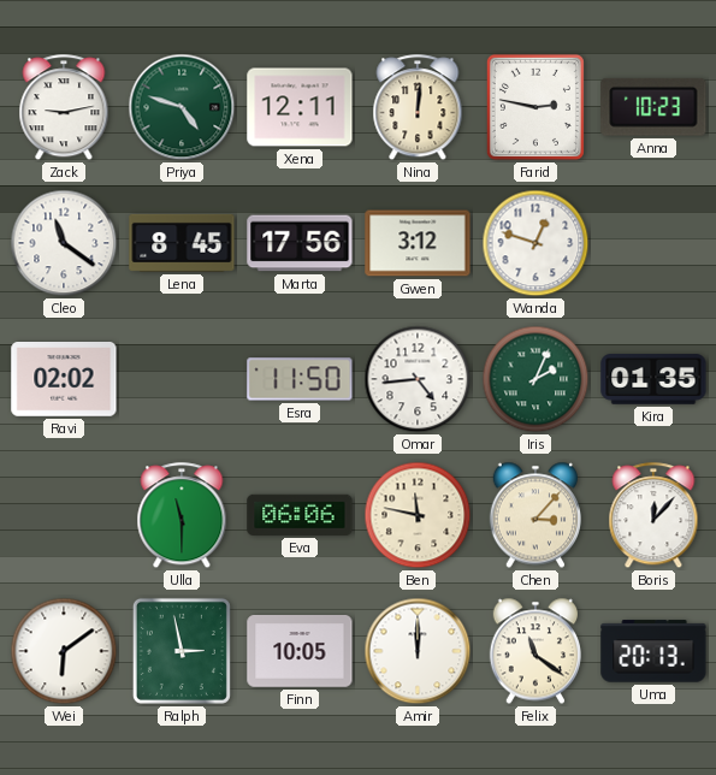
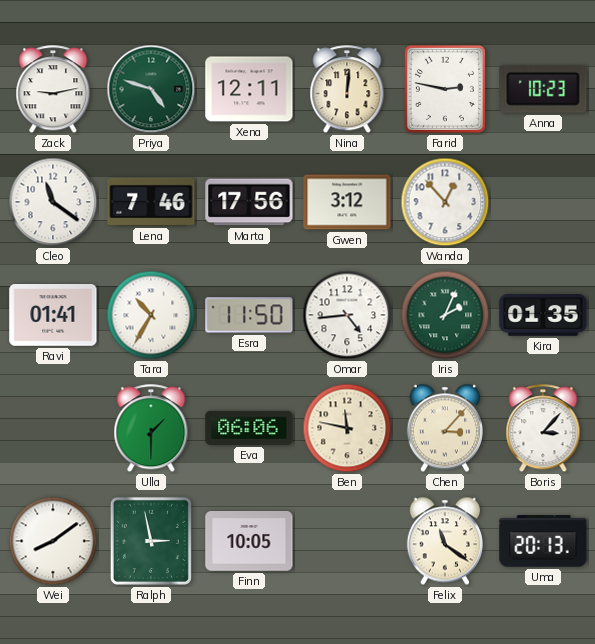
Lena: 8:45 -> 7:46
Wanda: 12:48 -> 12:53
Ravi: 02:02 -> 01:41
Tara: none -> 10:35
Ulla: 11:30 -> 1:30
Boris: 12:07 -> 3:07
Wei: 6:09 -> 8:09
Amir: 12:00 -> none
